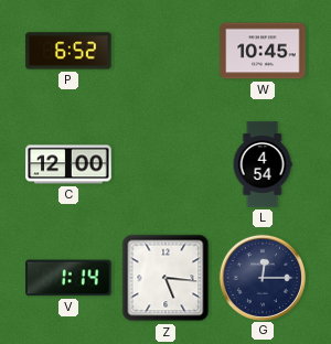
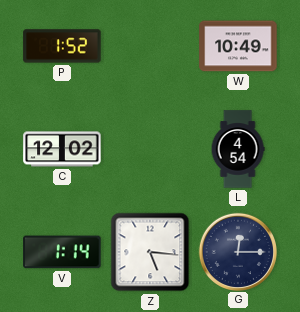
P: 6:52 -> 1:52
W: 10:45 -> 10:49
C: 12:00 -> 12:02
